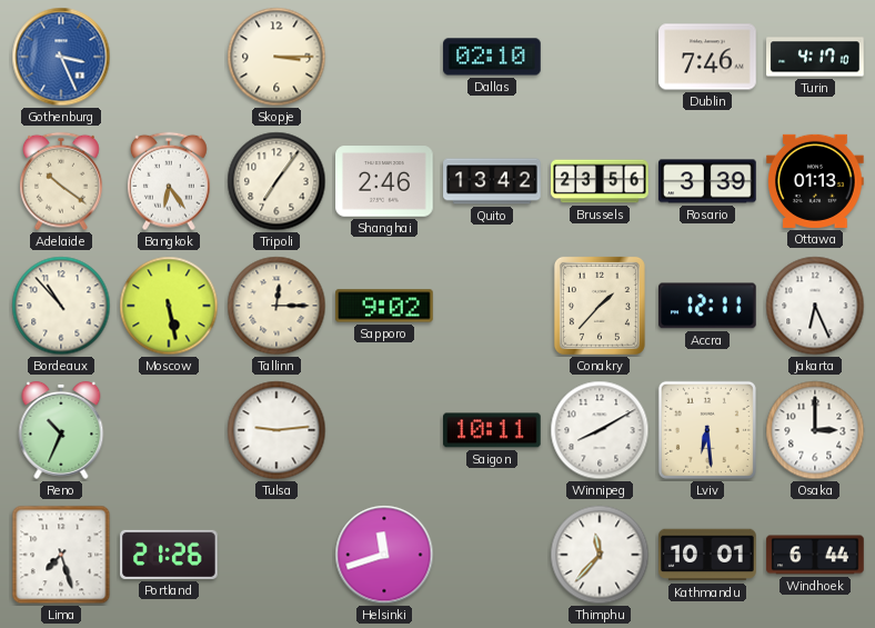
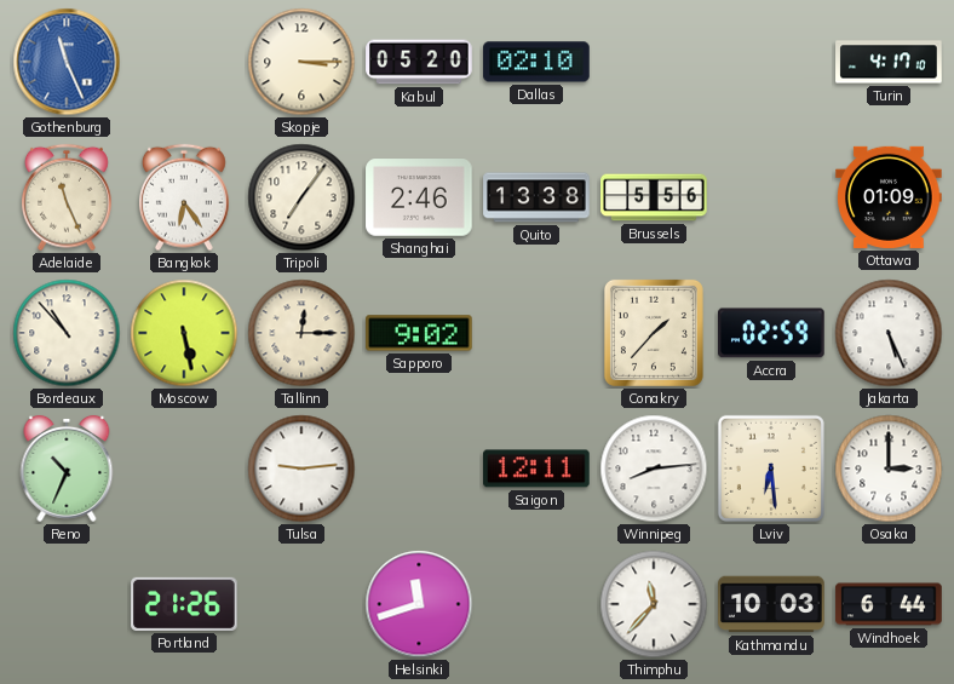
Gothenburg: 3:26 -> 11:26
Kabul: none -> 05:20
Dublin: 7:46 -> none
Adelaide: 10:21 -> 11:26
Quito: 13:42 -> 13:38
Brussels: 23:56 -> 5:56
Rosario: 3:39 -> none
Ottawa: 01:13 -> 01:09
Accra: 12:11 -> 02:59
Jakarta: 6:26 -> 5:26
Saigon: 10:11 -> 12:11
Winnipeg: 8:10 -> 8:14
Lima: 7:27 -> none
Kathmandu: 10:01 -> 10:03
